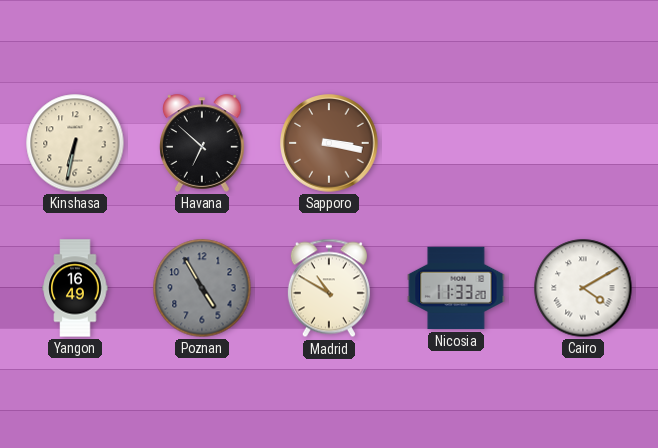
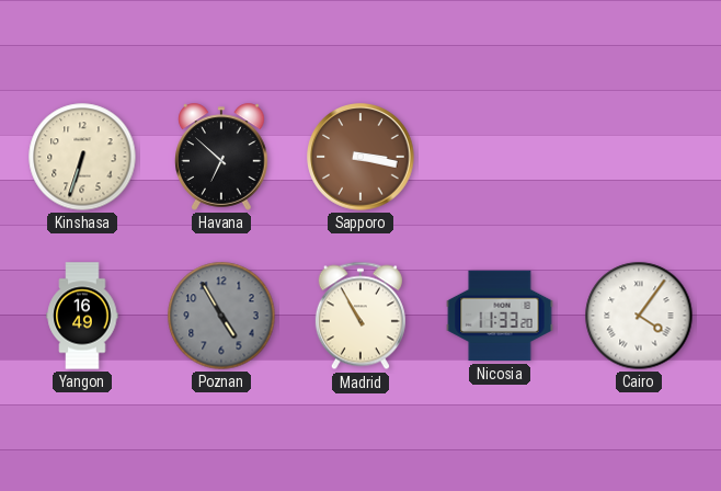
Kinshasa: 6:32 -> 6:33
Madrid: 10:50 -> 10:55
Cairo: 4:10 -> 4:06
